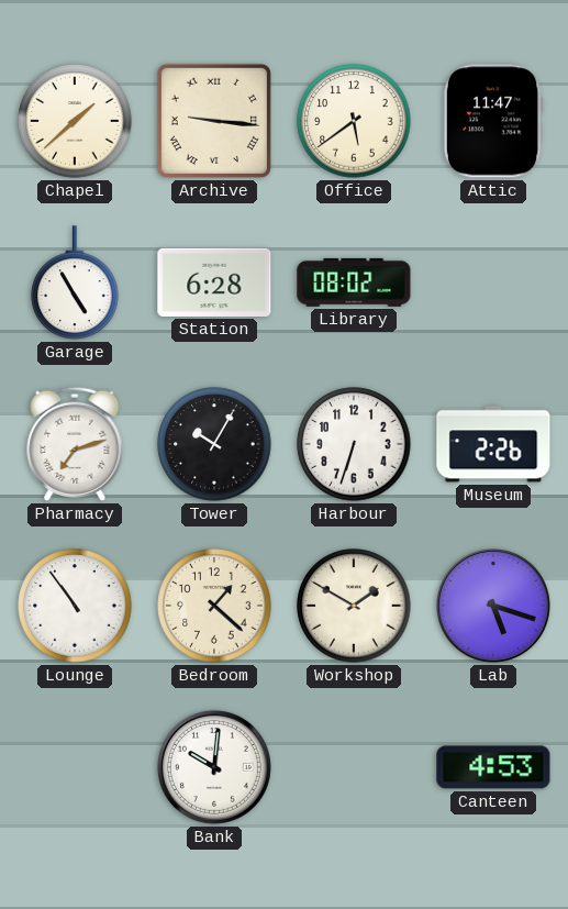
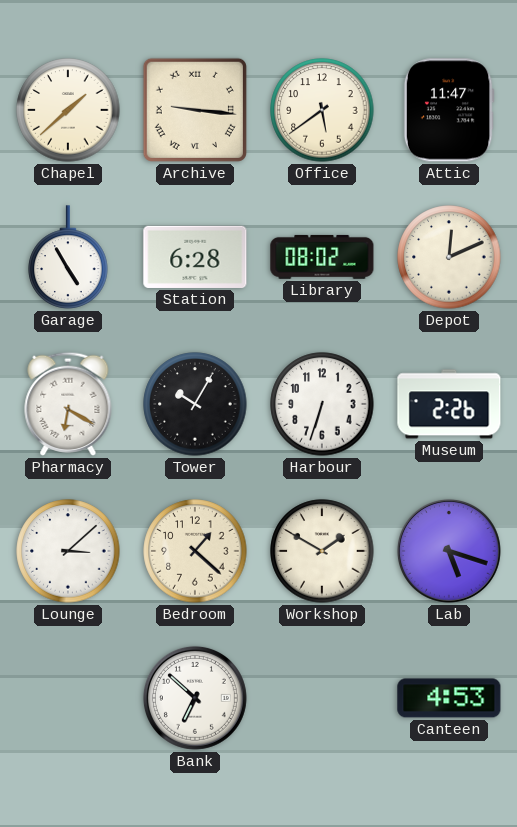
Depot: none -> 12:11
Pharmacy: 7:12 -> 6:20
Lounge: 10:54 -> 3:08
Bank: 10:01 -> 6:52
